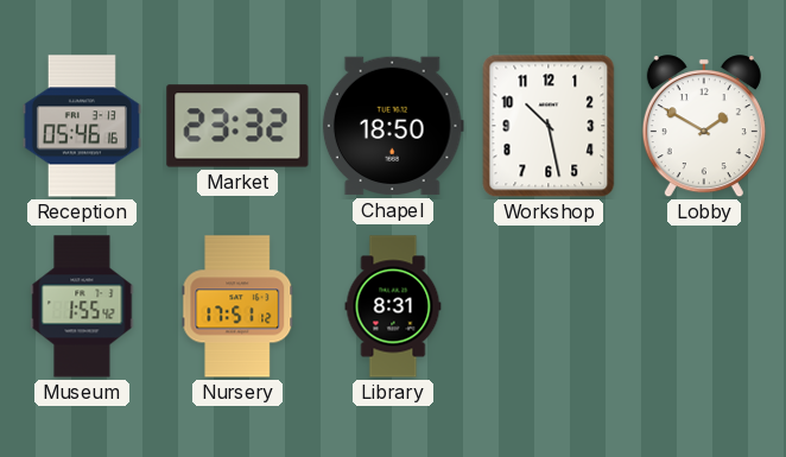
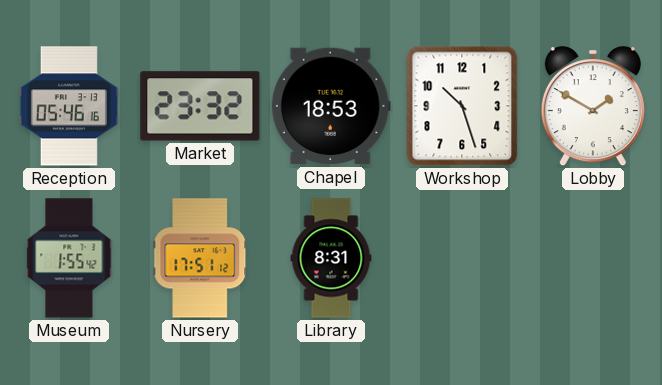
Chapel: 18:50 -> 18:53
Workshop: 10:28 -> 10:27
